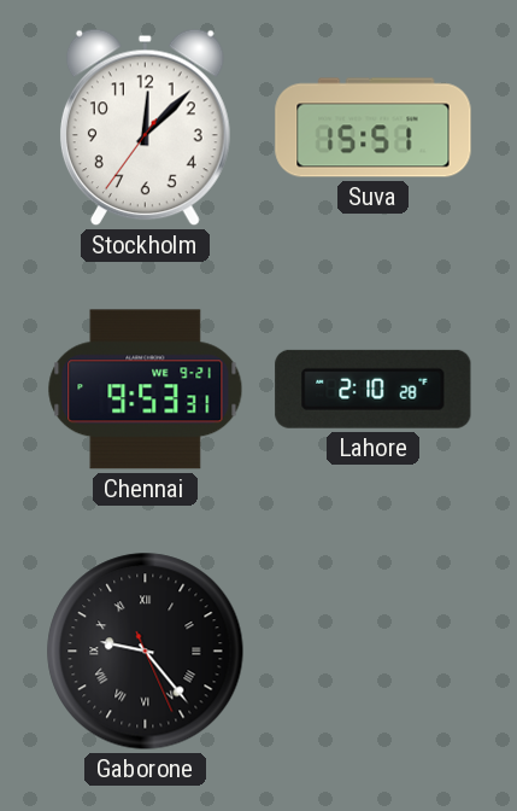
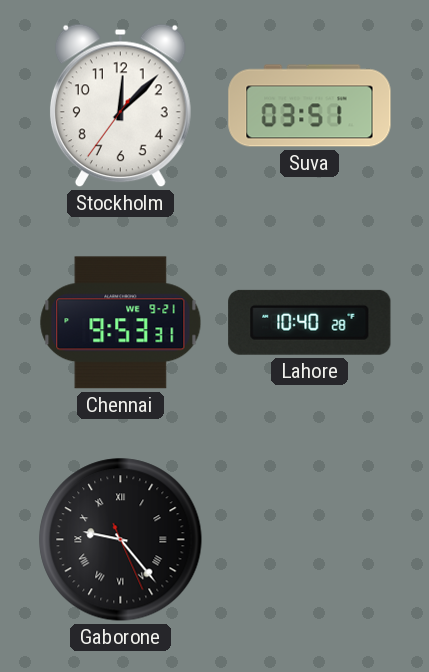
Suva: 15:51 -> 03:51
Lahore: 2:10 -> 10:40
